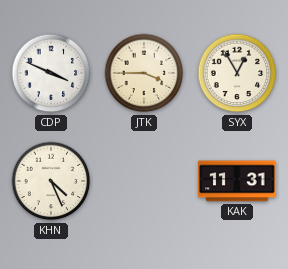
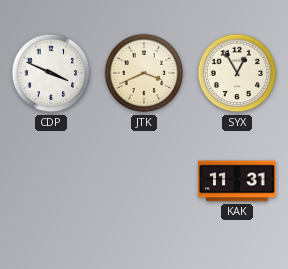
JTK: 3:45 -> 3:41
KHN: 4:26 -> none
